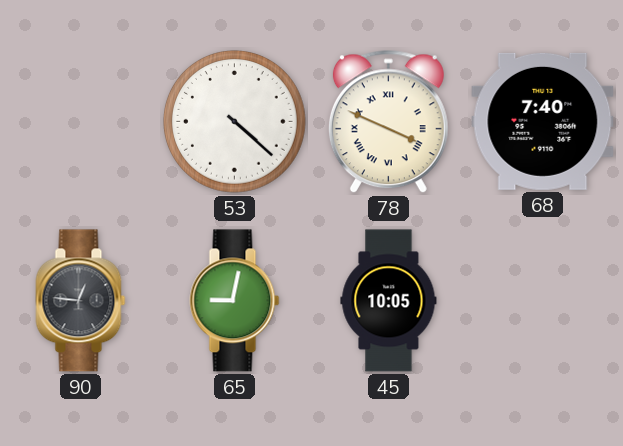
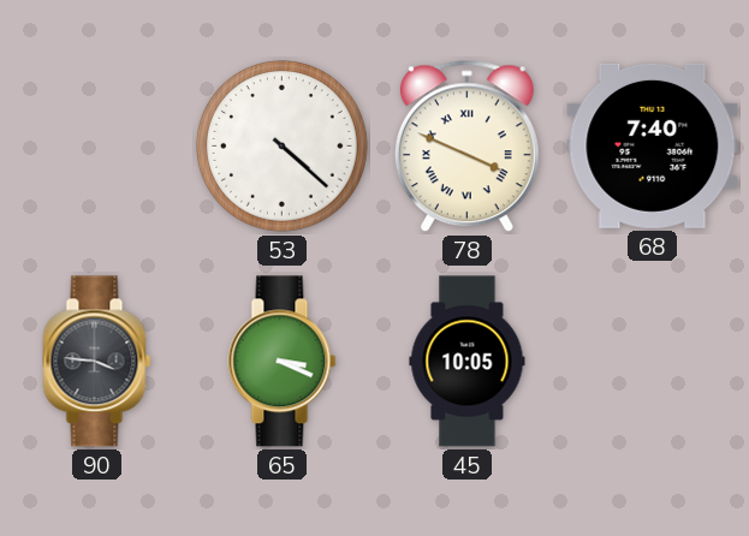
90: 12:46 -> 3:46
65: 9:02 -> 3:19
